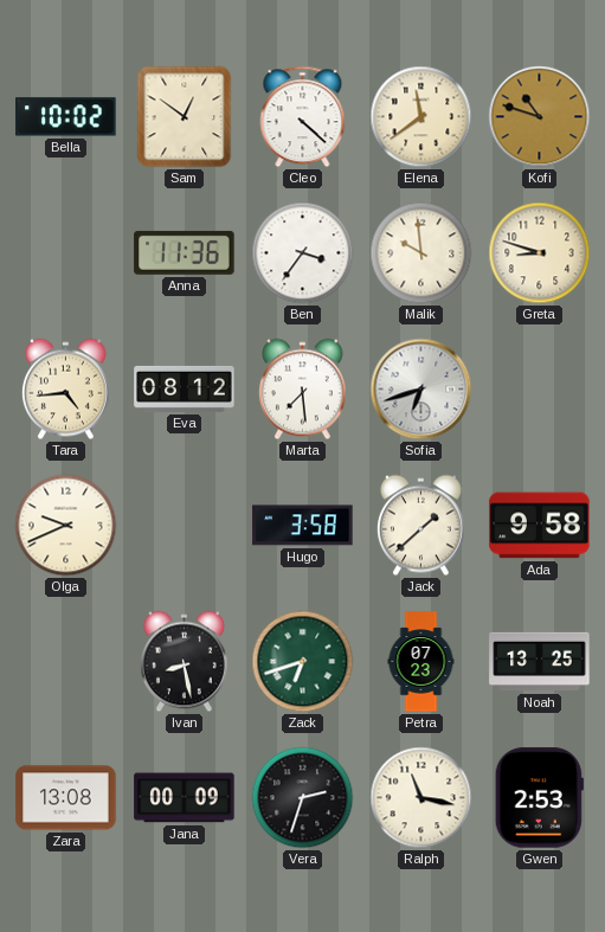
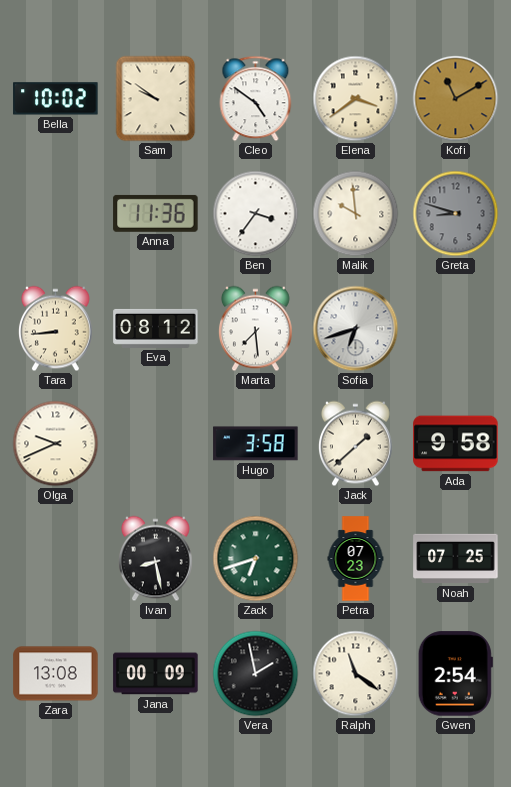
Sam: 12:51 -> 9:51
Cleo: 4:22 -> 4:51
Elena: 11:39 -> 3:39
Kofi: 10:48 -> 11:10
Greta dial: cream -> grey
Tara: 4:44 -> 8:44
Noah: 13:25 -> 07:25
Vera: 2:33 -> 1:58
Ralph: 11:17 -> 11:21
Gwen: 2:53 -> 2:54
